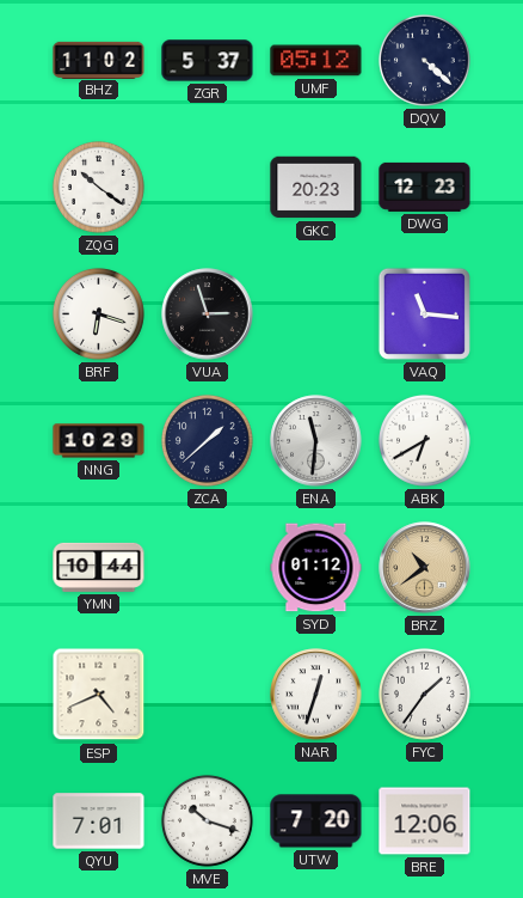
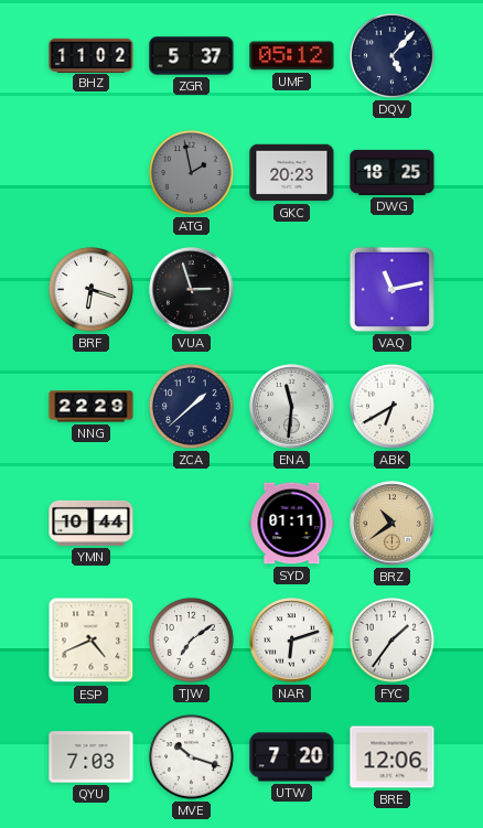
DQV: 4:22 -> 5:07
ZQG: 10:21 -> none
ATG: none -> 1:58
DWG: 12:23 -> 18:25
VAQ: 11:16 -> 11:13
NNG: 10:29 -> 22:29
SYD: 01:12 -> 01:11
TJW: none -> 7:09
NAR: 12:33 -> 6:12
QYU: 7:01 -> 7:03
